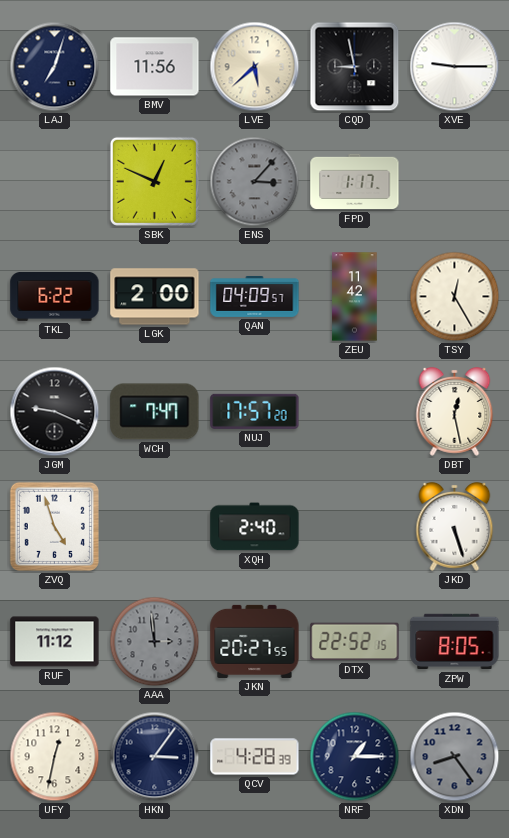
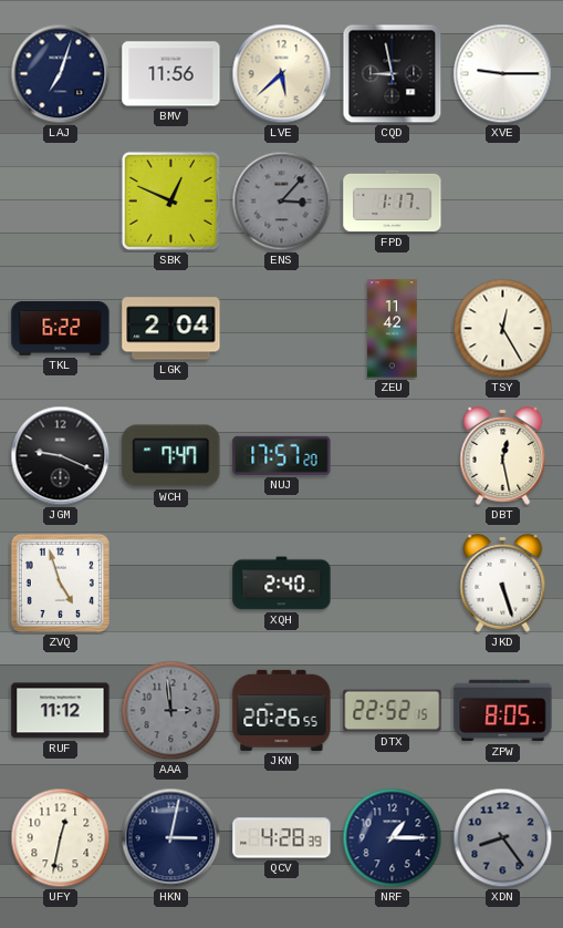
LGK: 2:00 -> 2:04
QAN: 04:09 -> none
JKN: 20:27 -> 20:26
HKN: 3:06 -> 3:02
